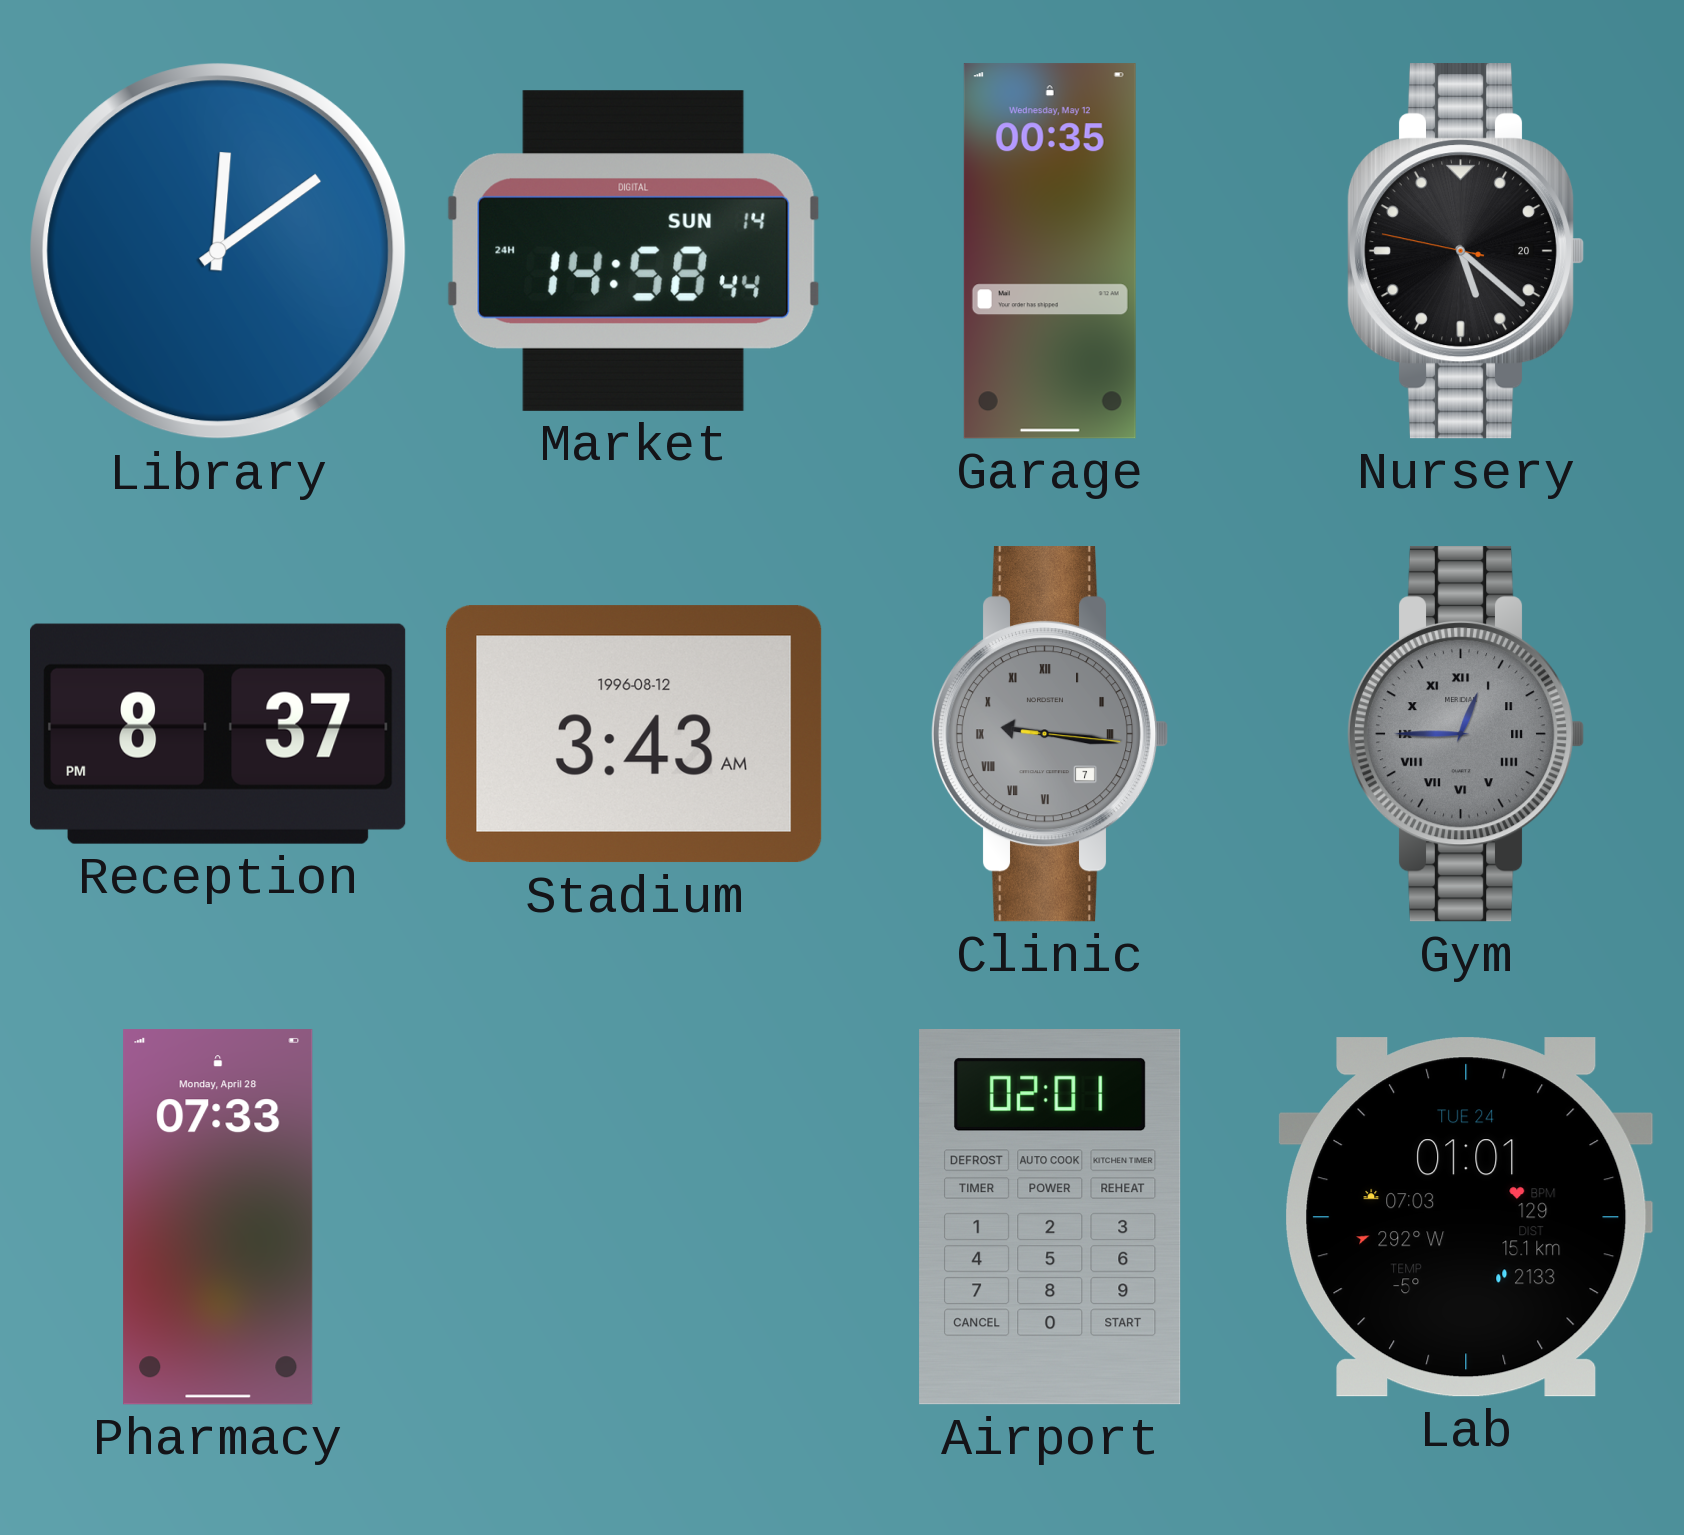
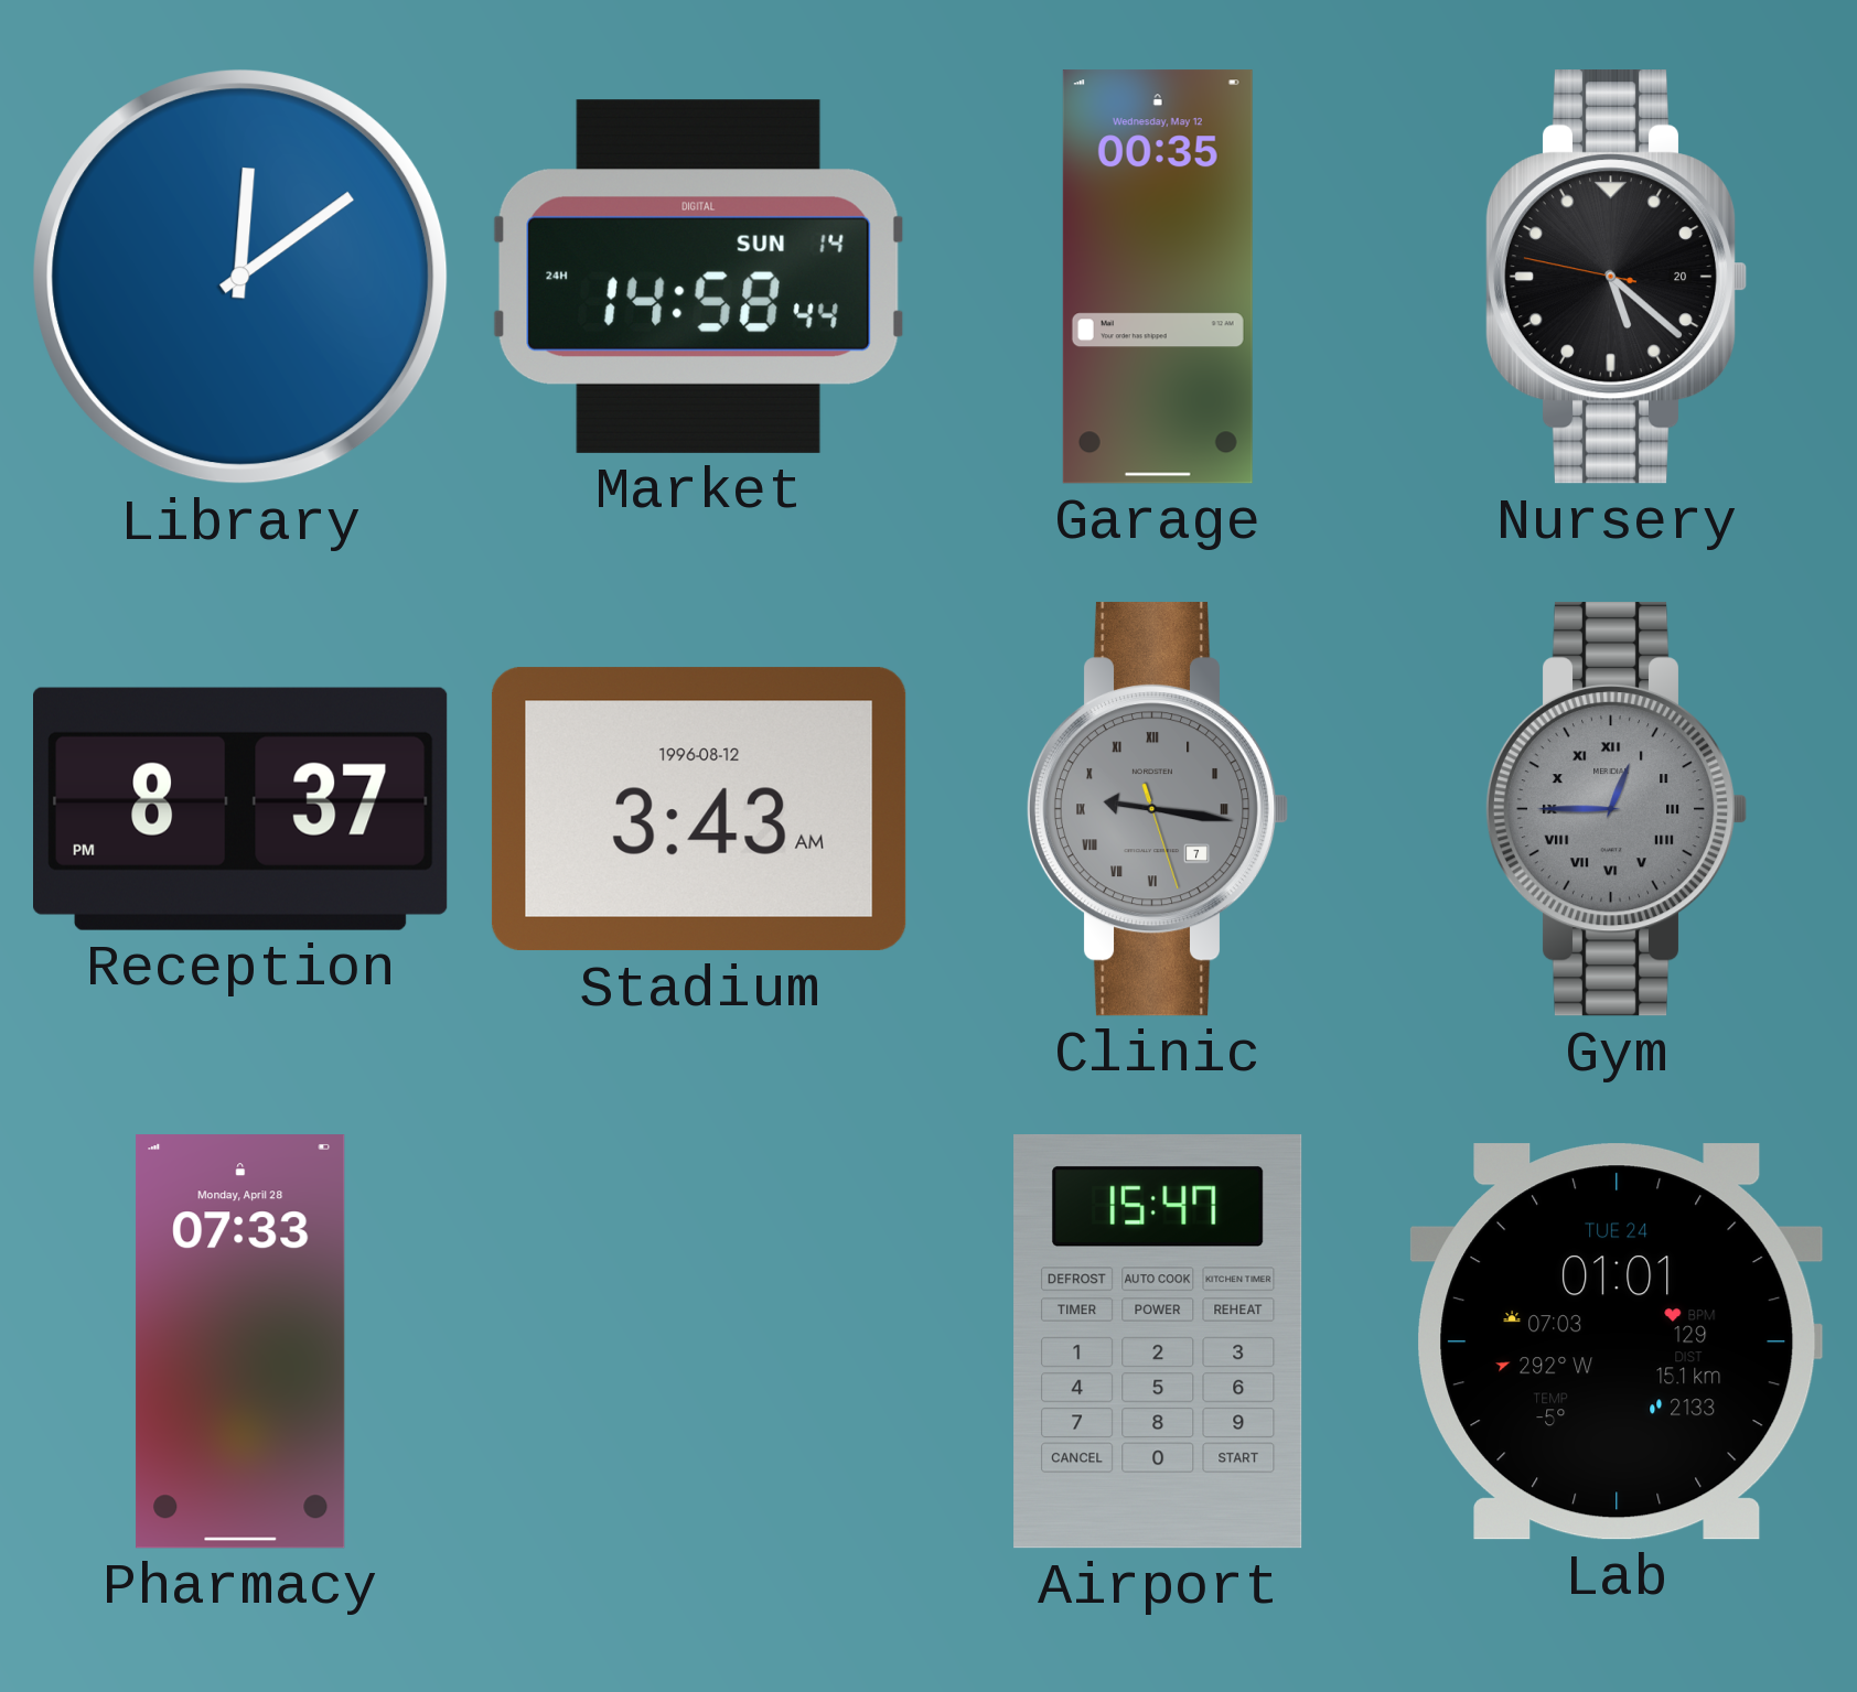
Clinic: 9:16:16 -> 9:16:27
Airport: 02:01 -> 15:47
